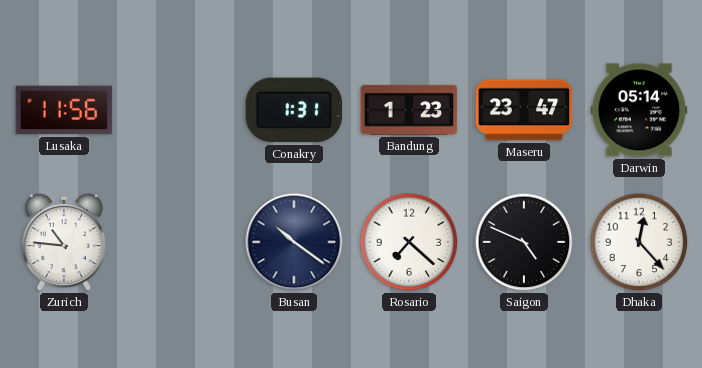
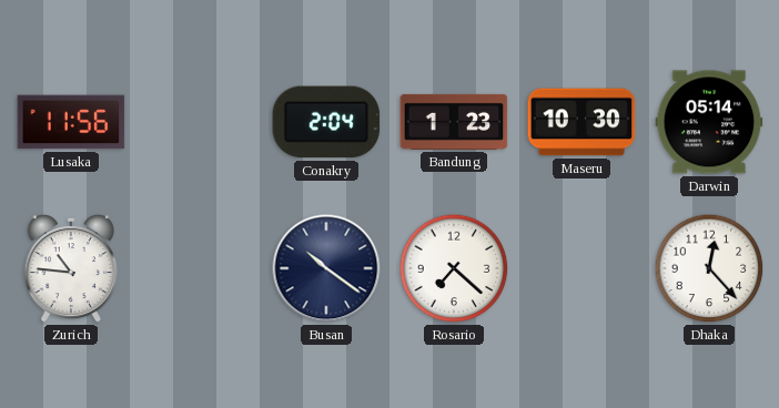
Conakry: 1:31 -> 2:04
Maseru: 23:47 -> 10:30
Saigon: 4:49 -> none
